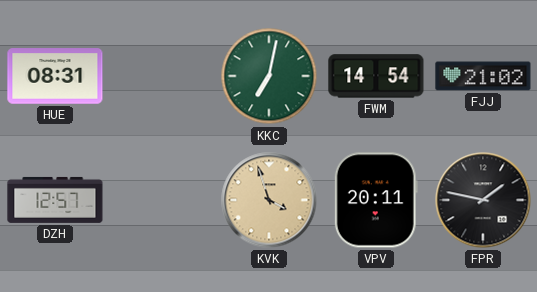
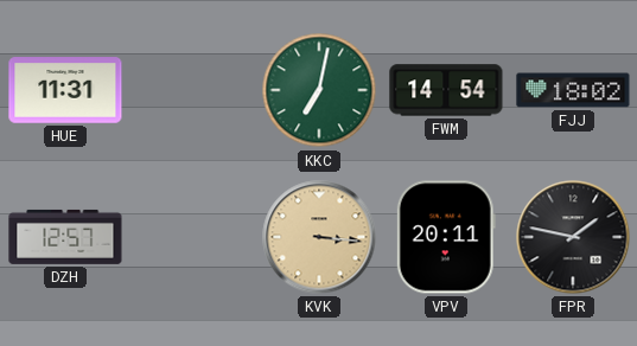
HUE: 08:31 -> 11:31
FJJ: 21:02 -> 18:02
KVK: 3:57 -> 3:16
